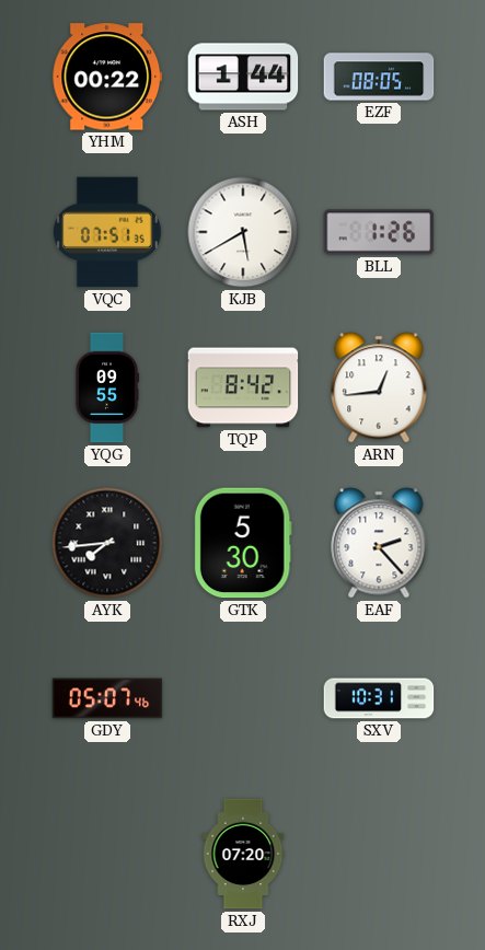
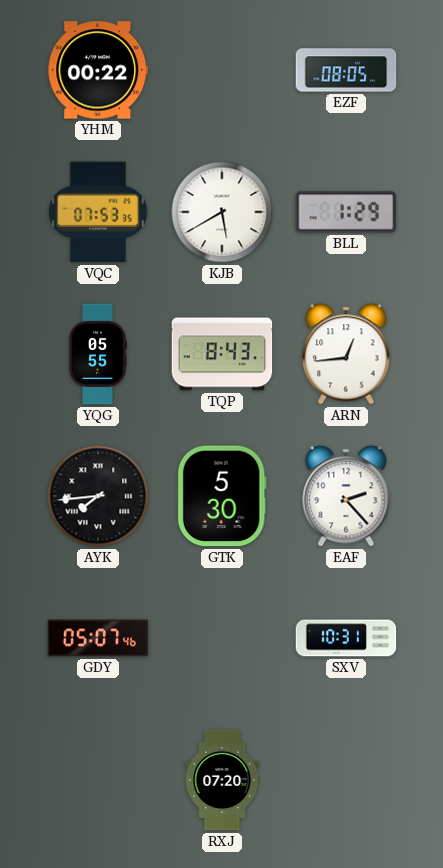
ASH: 1:44 -> none
VQC: 07:51 -> 07:53
BLL: 1:26 -> 1:29
YQG: 09:55 -> 05:55
TQP: 8:42 -> 8:43
